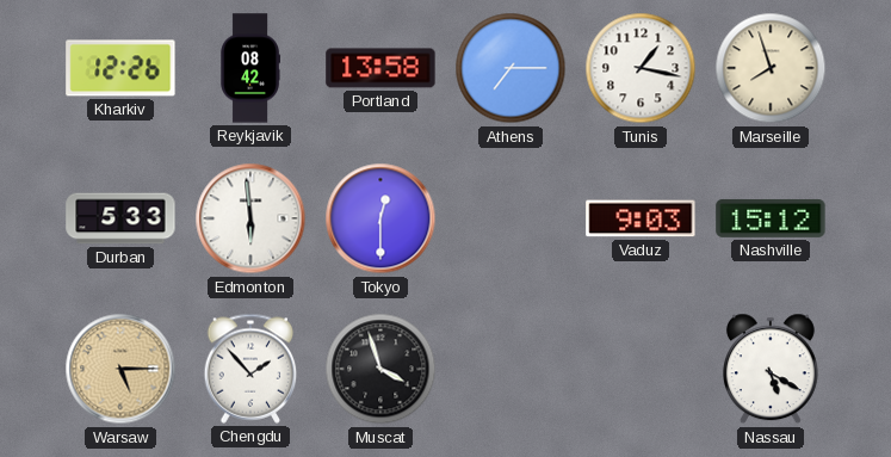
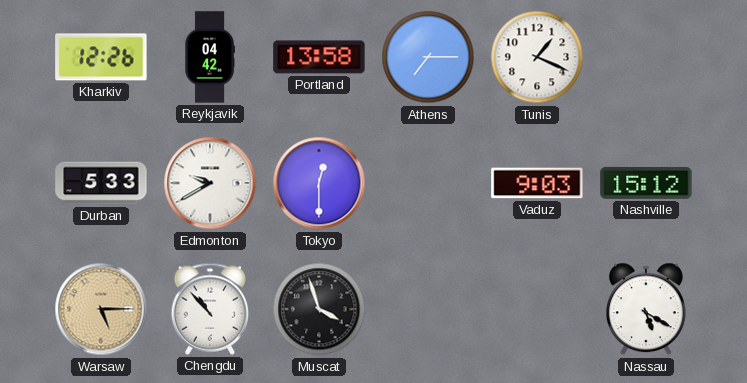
Reykjavik: 08:42 -> 04:42
Tunis: 1:17 -> 1:19
Marseille: 7:57 -> none
Edmonton: 5:59 -> 9:40
Chengdu: 1:53 -> 10:53
